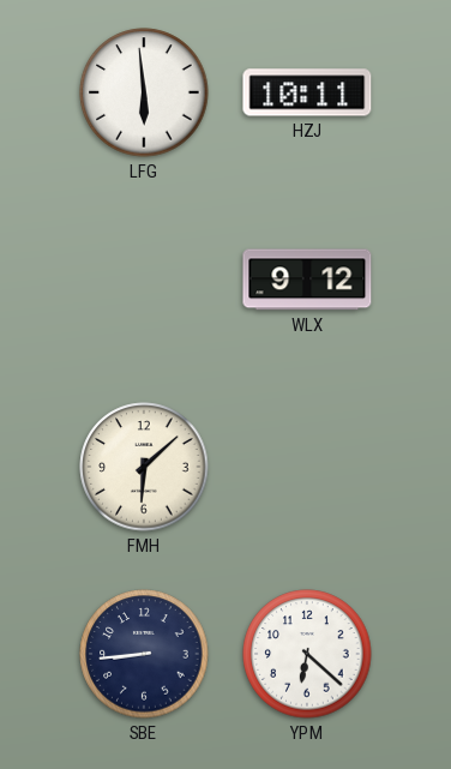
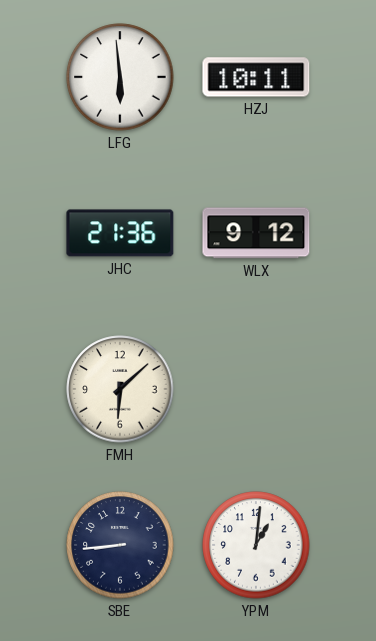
JHC: none -> 21:36
YPM: 6:22 -> 1:01
